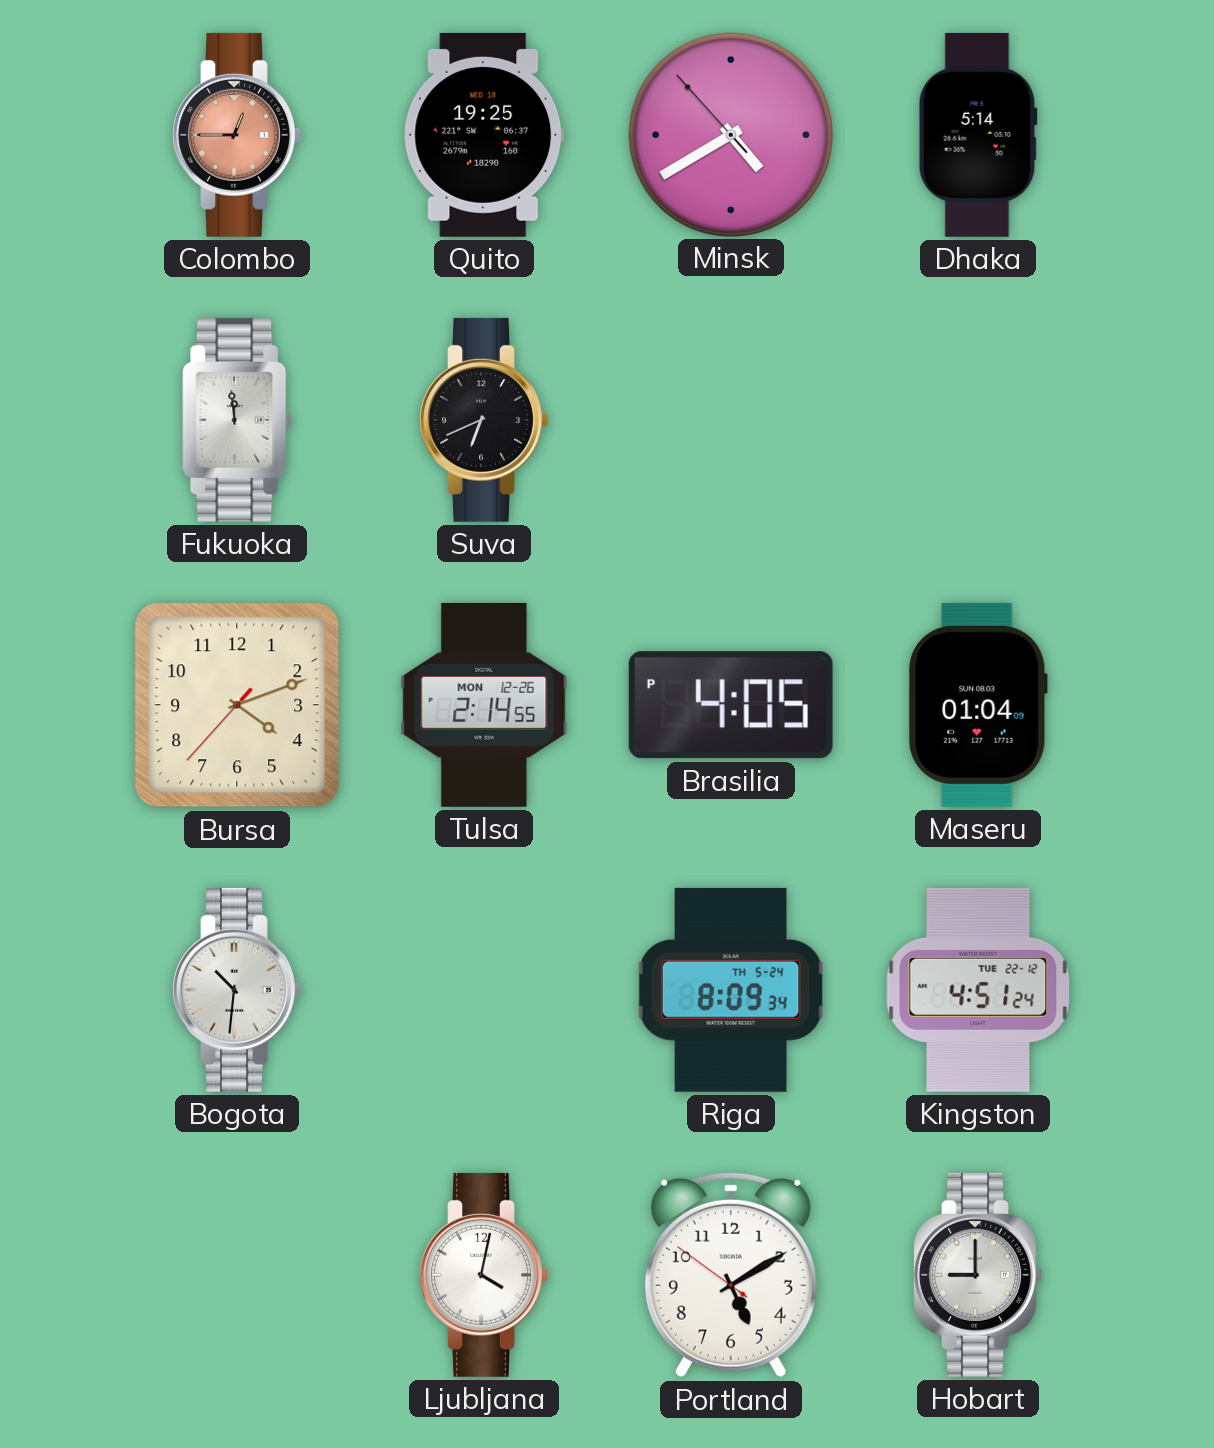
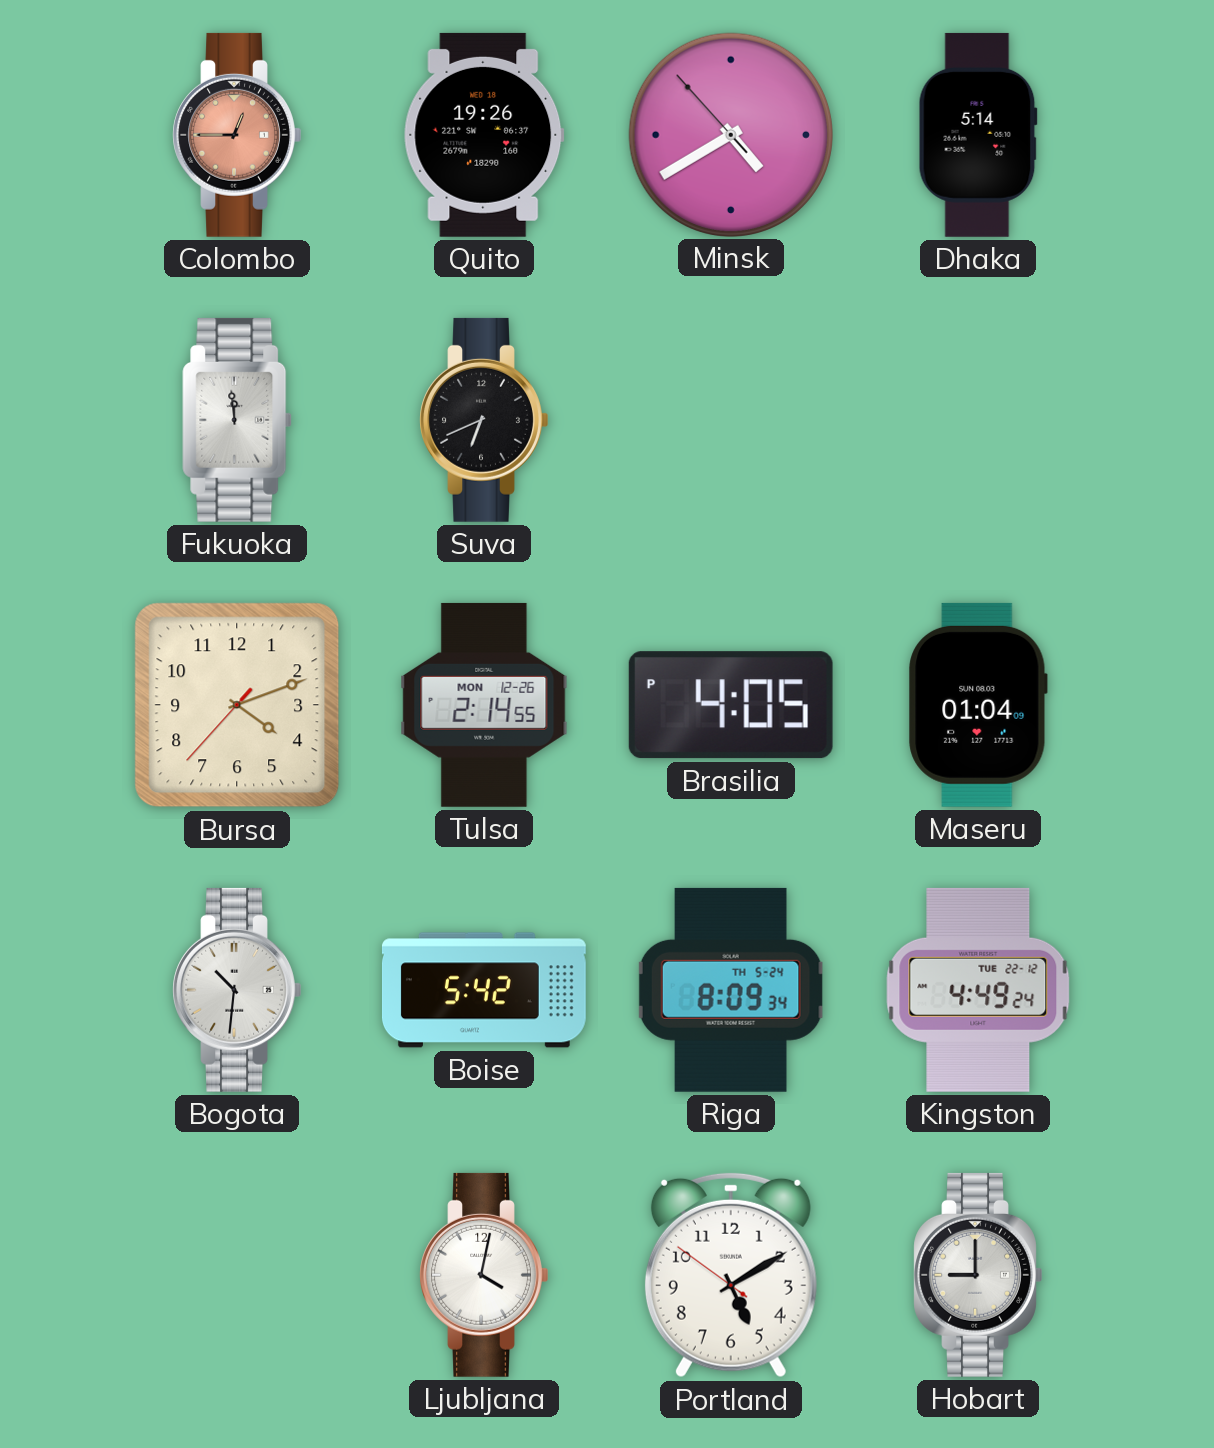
Quito: 19:25 -> 19:26
Boise: none -> 5:42
Kingston: 4:51 -> 4:49
